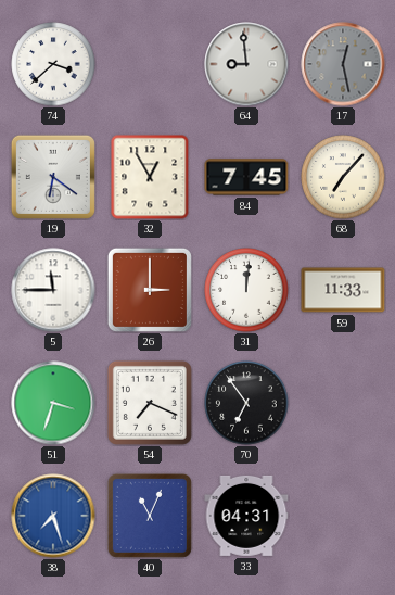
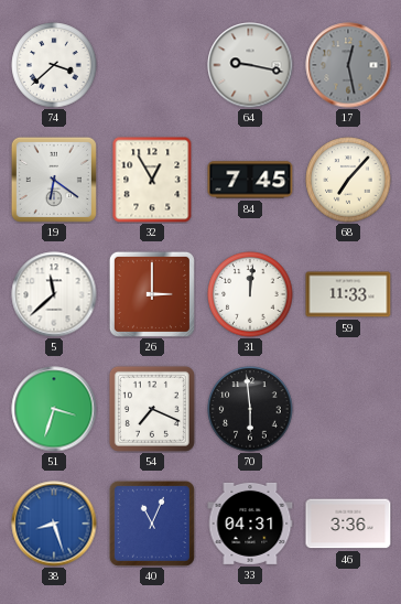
64: 8:59 -> 9:17
5: 11:45 -> 11:38
70: 6:54 -> 5:59
38: 7:27 -> 8:27
46: none -> 3:36
